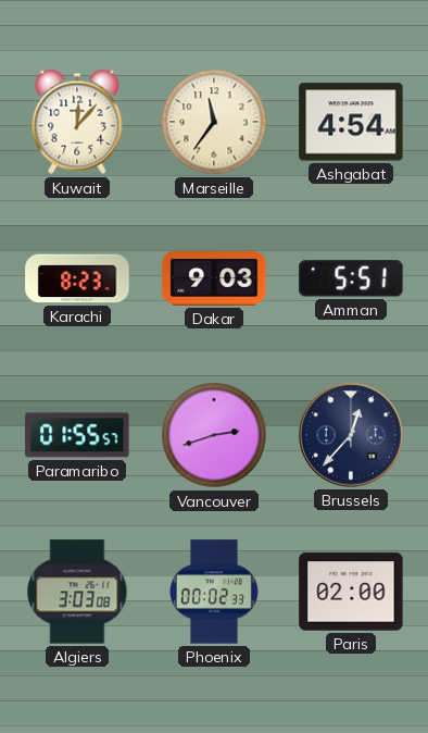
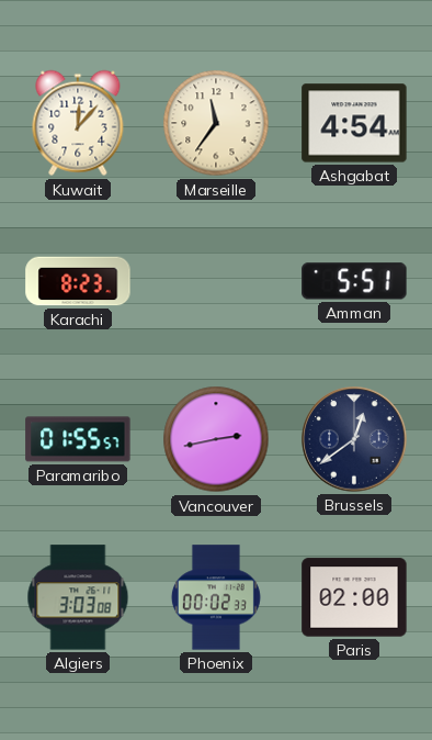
Dakar: 9:03 -> none
Vancouver: 2:42 -> 2:43
Brussels: 12:37 -> 12:39
